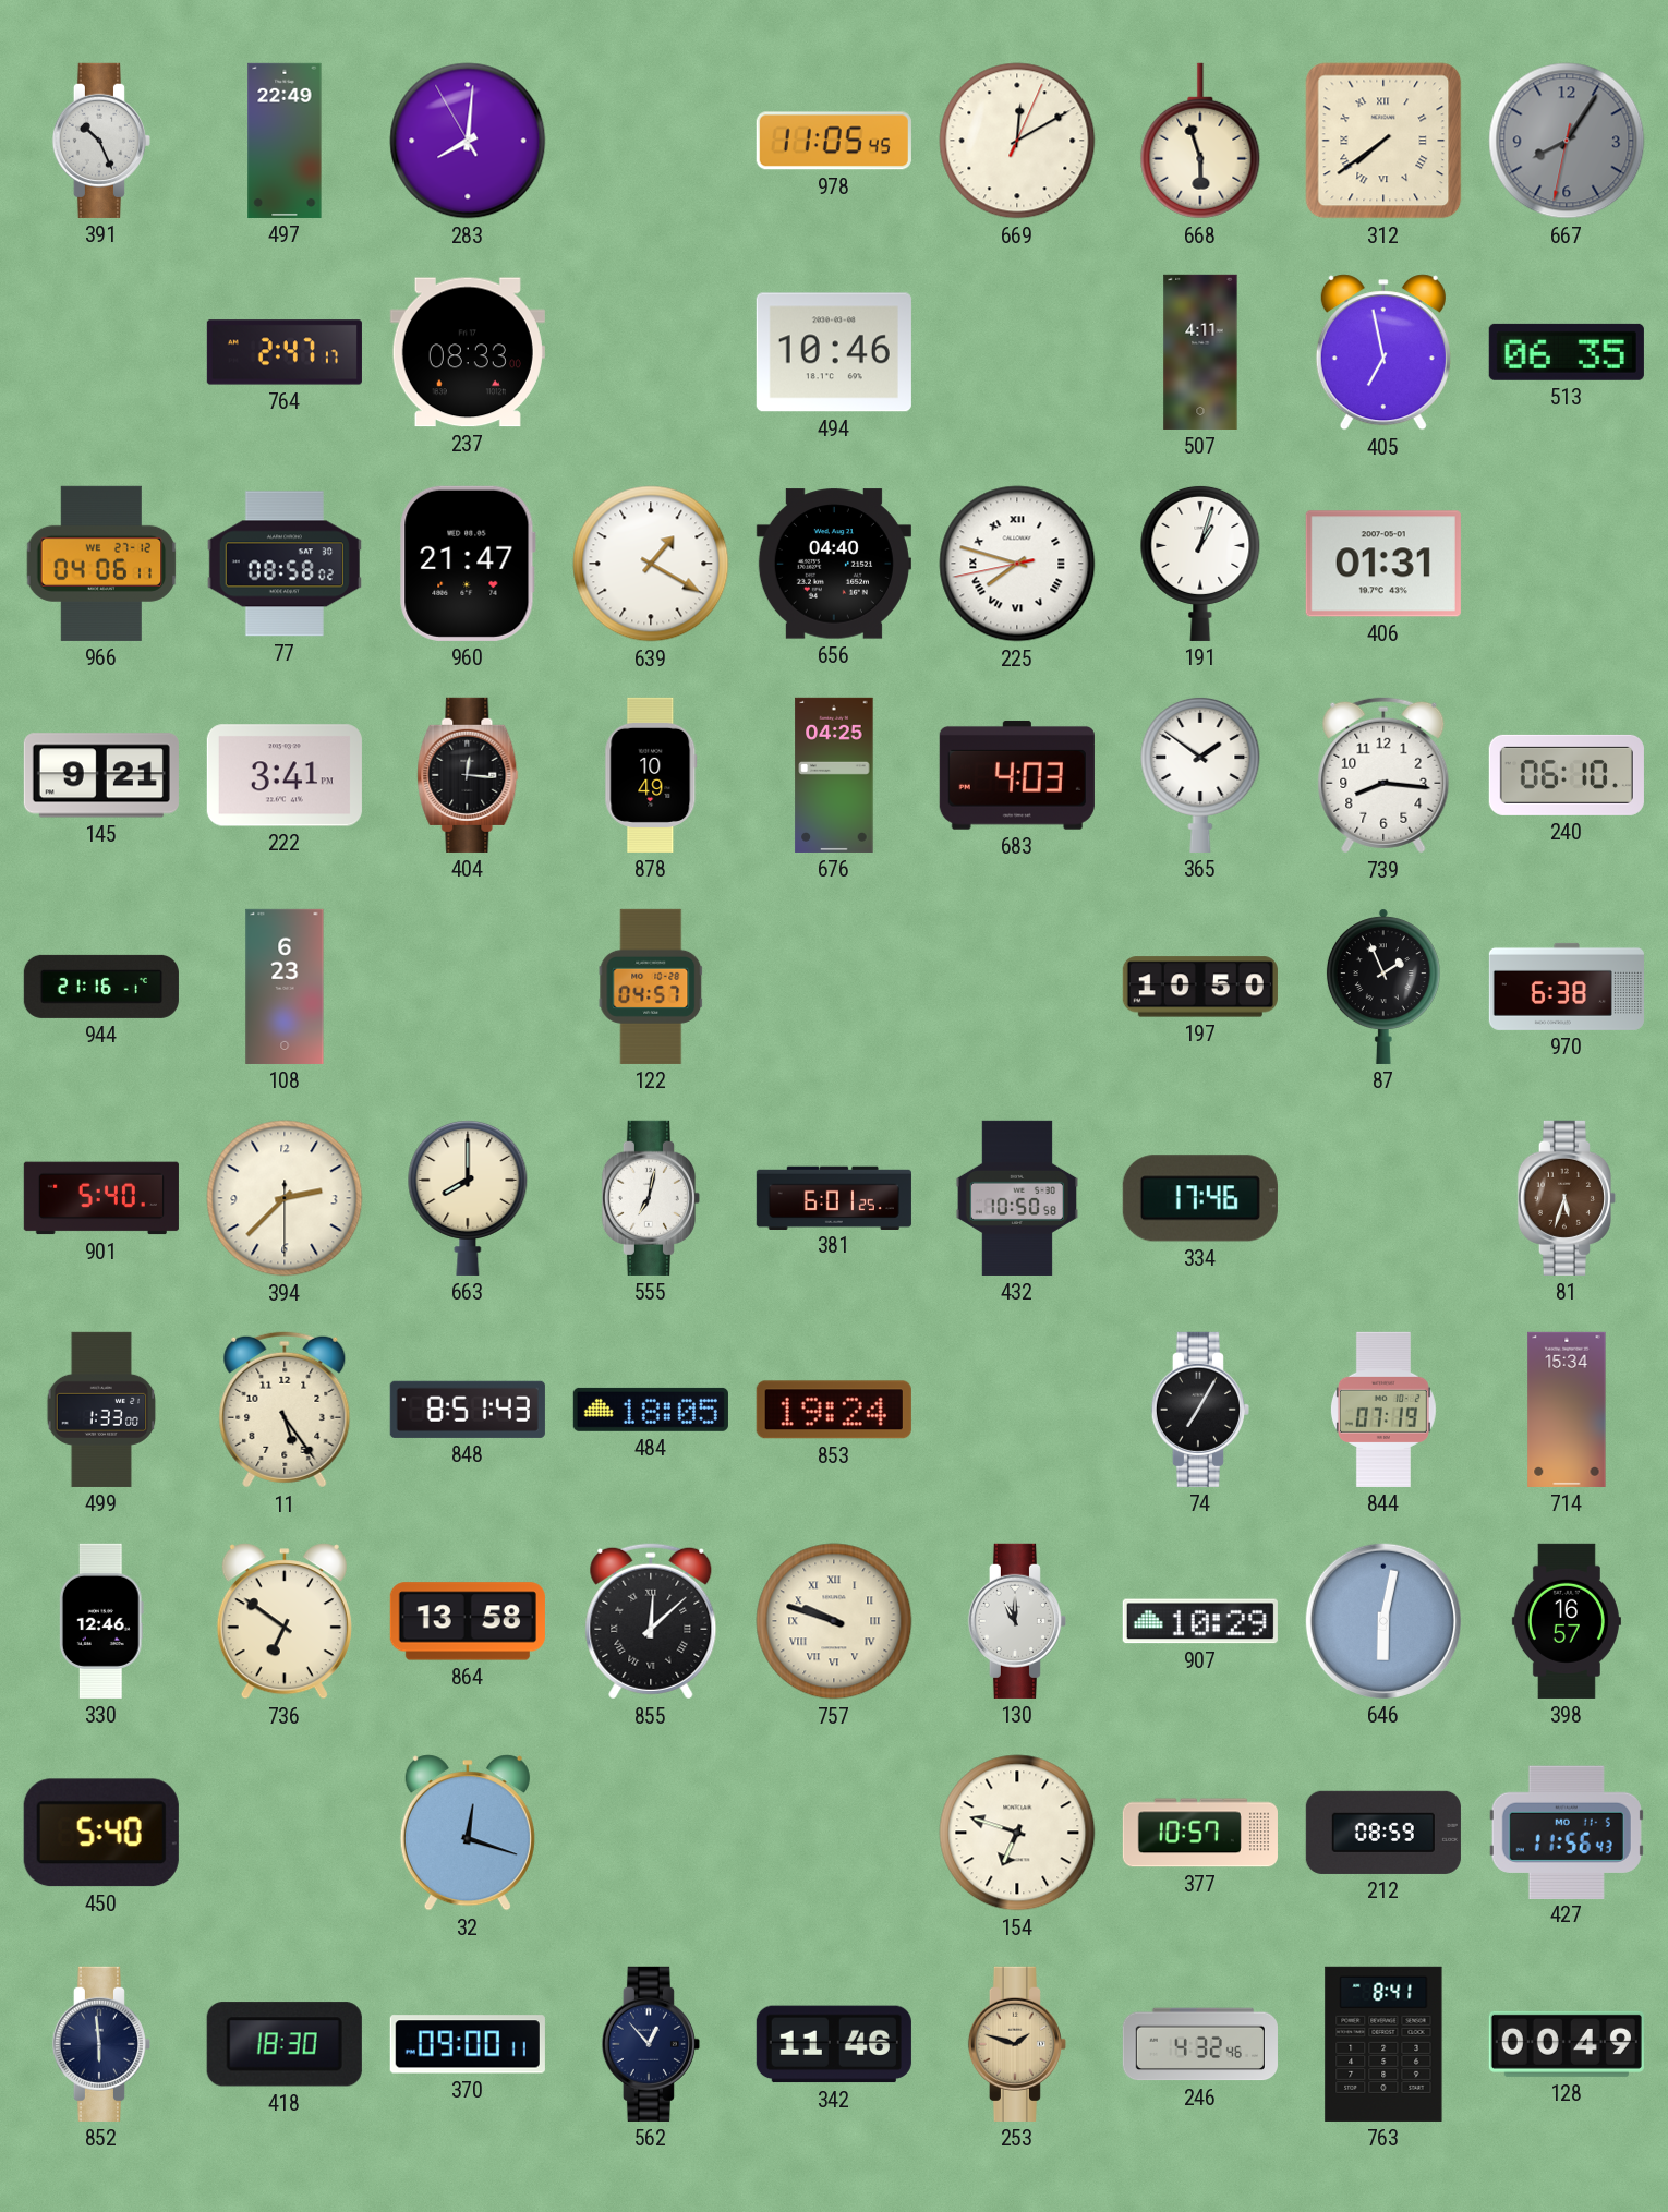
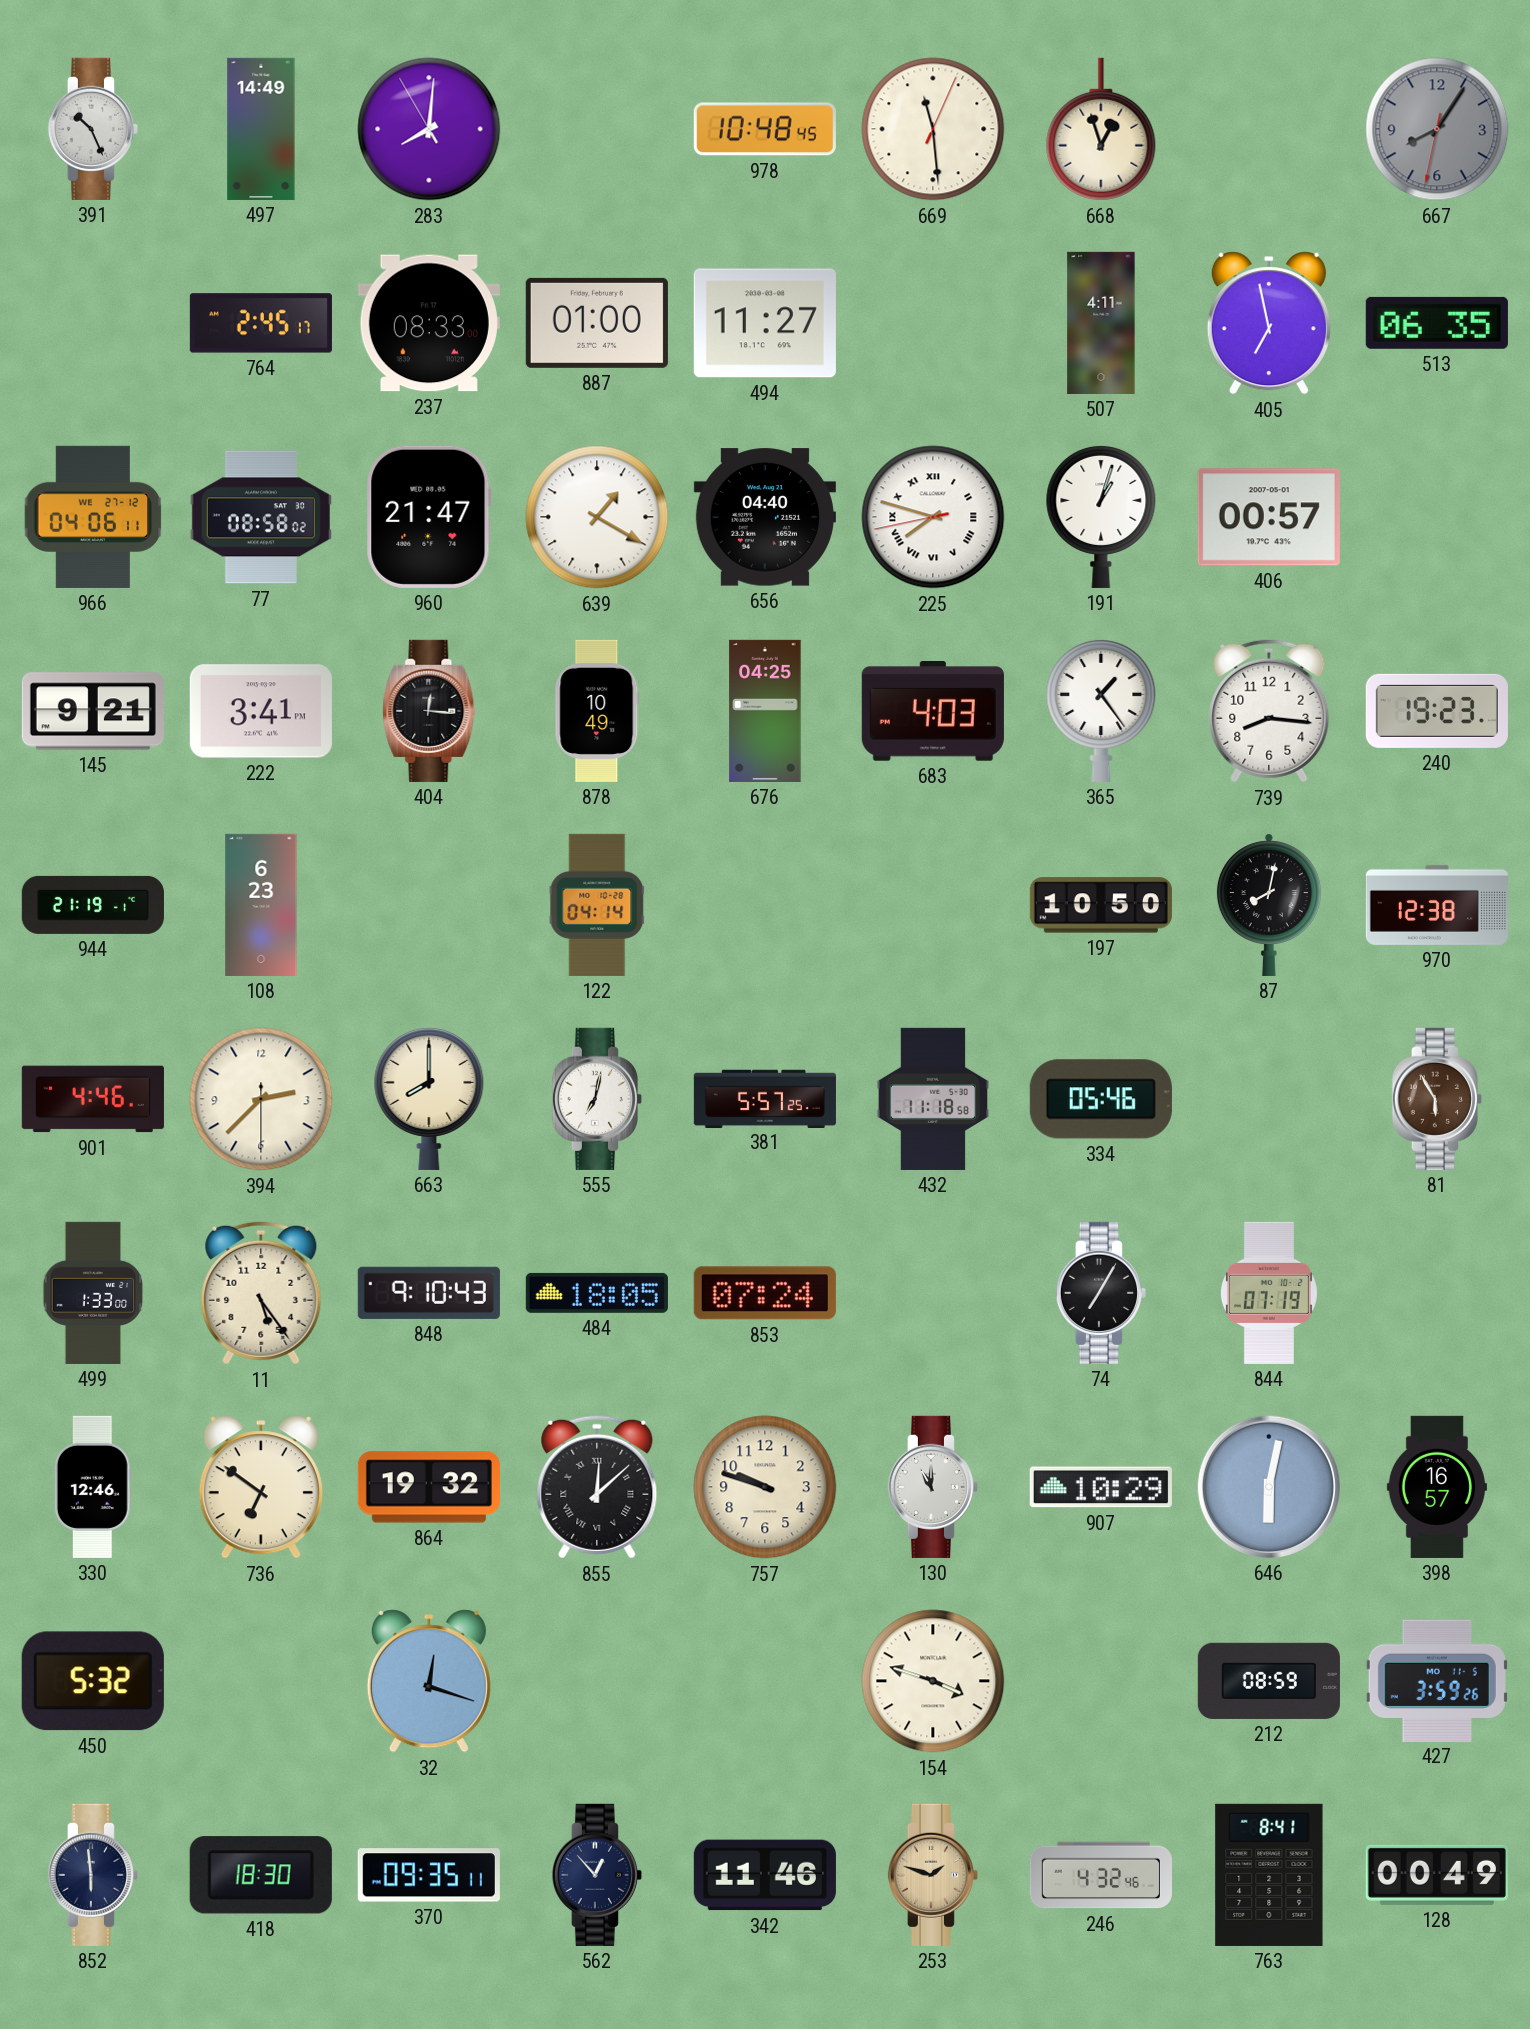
497: 22:49 -> 14:49
978: 11:05 -> 10:48
669: 12:10 -> 11:29
668: 5:57 -> 12:57
312: 7:39 -> none
764: 2:47 -> 2:45
887: none -> 01:00
494: 10:46 -> 11:27
406: 01:31 -> 00:57
365: 1:51 -> 1:24
240: 06:10 -> 19:23
944: 21:16 -> 21:19
122: 04:57 -> 04:14
87: 1:56 -> 8:02
970: 6:38 -> 12:38
901: 5:40 -> 4:46
381: 6:01 -> 5:57
432: 10:50 -> 11:18
334: 17:46 -> 05:46
81: 5:33 -> 5:55
848: 8:51 -> 9:10
853: 19:24 -> 07:24
714: 15:34 -> none
864: 13:58 -> 19:32
757 numerals: Roman -> Arabic
450: 5:40 -> 5:32
154: 6:48 -> 3:48
377: 10:57 -> none
427: 11:56 -> 3:59
370: 09:00 -> 09:35
